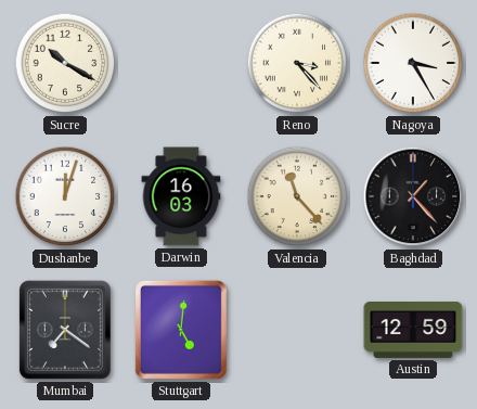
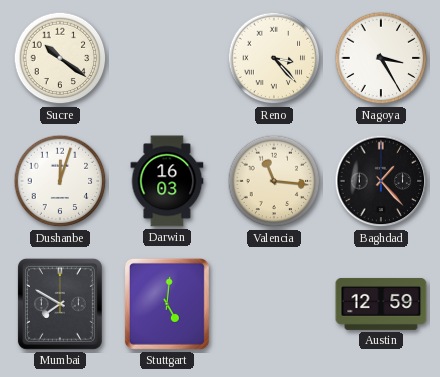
Sucre: 10:20 -> 10:21
Valencia: 11:23 -> 11:16
Mumbai: 7:21 -> 7:50
